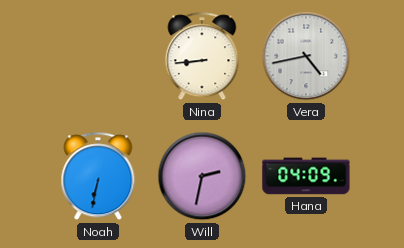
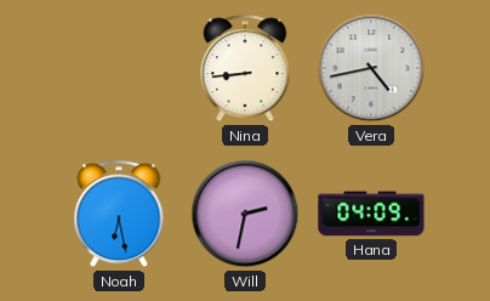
Noah: 6:32 -> 6:28
